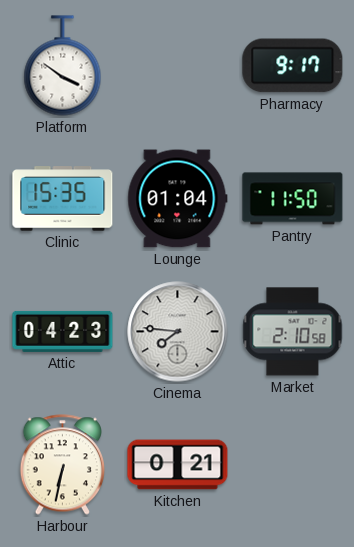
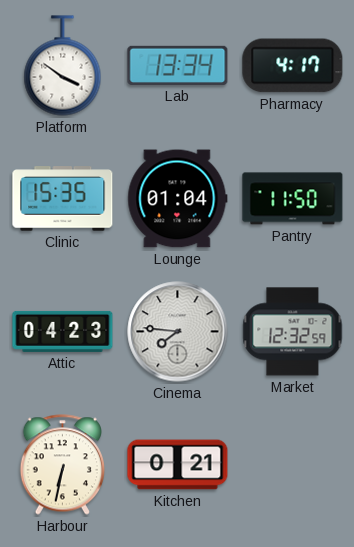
Lab: none -> 13:34
Pharmacy: 9:17 -> 4:17
Market: 2:10 -> 12:32
